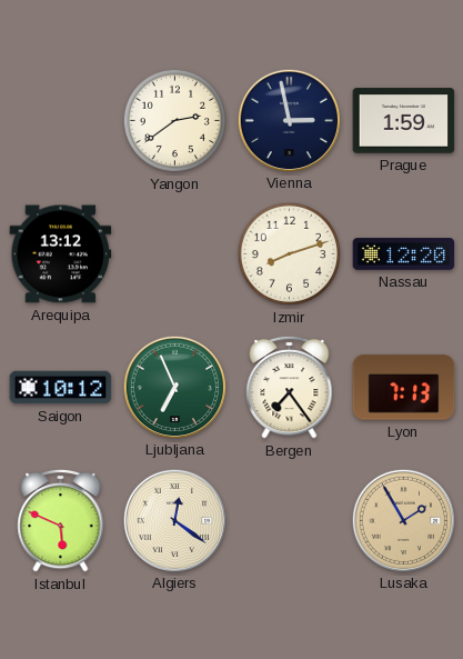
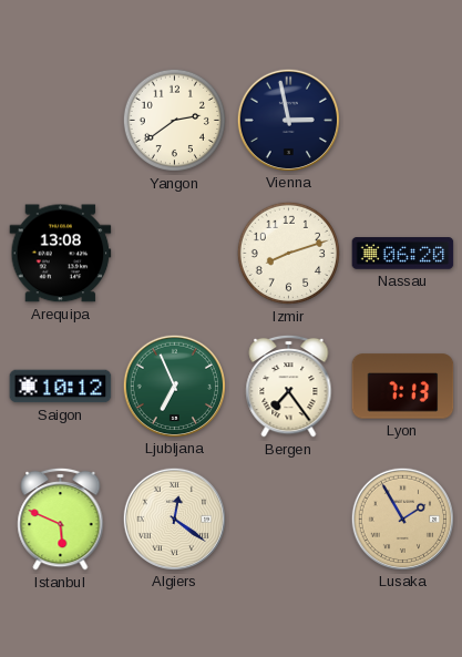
Prague: 1:59 -> none
Arequipa: 13:12 -> 13:08
Nassau: 12:20 -> 06:20
